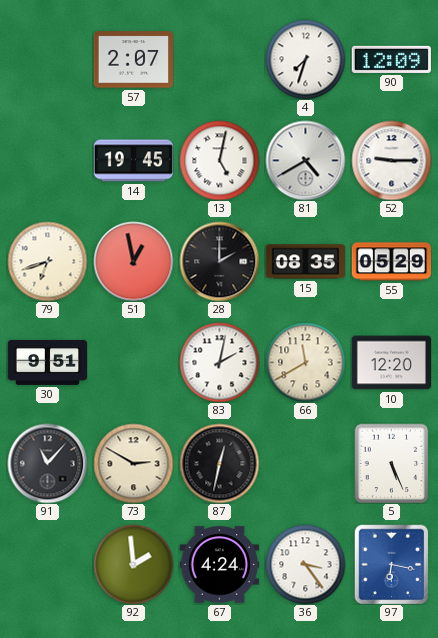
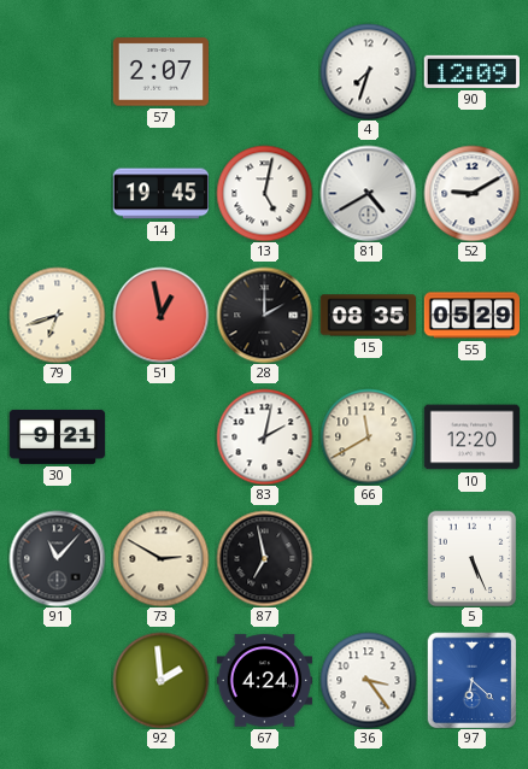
52: 9:15 -> 9:10
30: 9:51 -> 9:21
87: 12:32 -> 6:58
97: 6:17 -> 6:22
